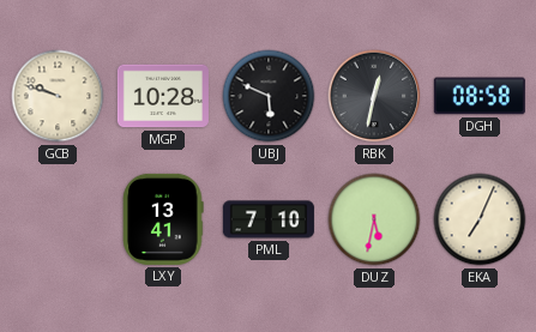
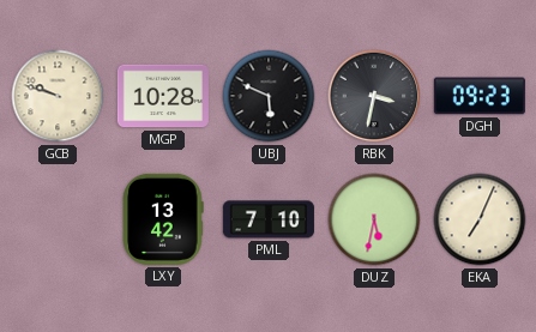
RBK: 12:32 -> 3:32
DGH: 08:58 -> 09:23
LXY: 13:41 -> 13:42
